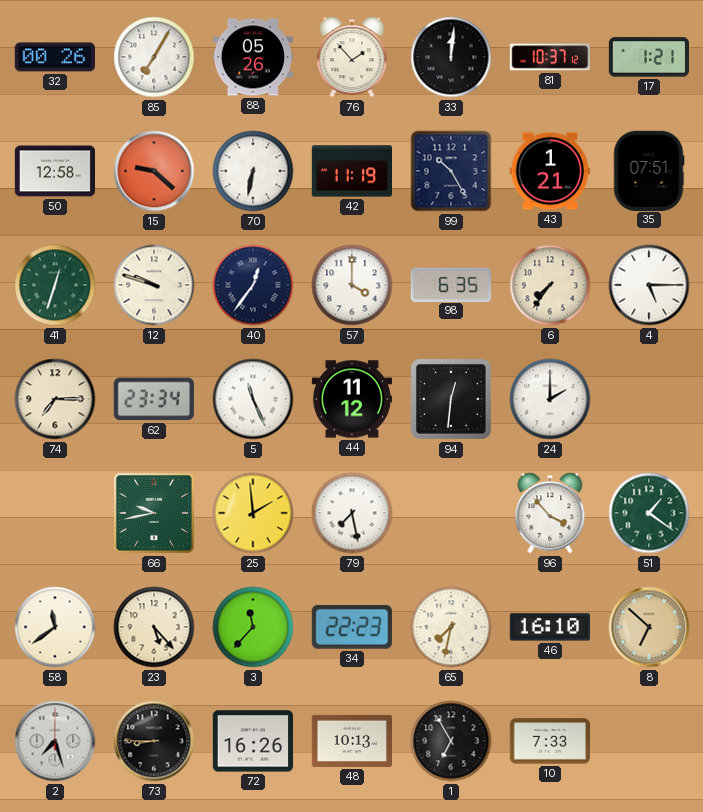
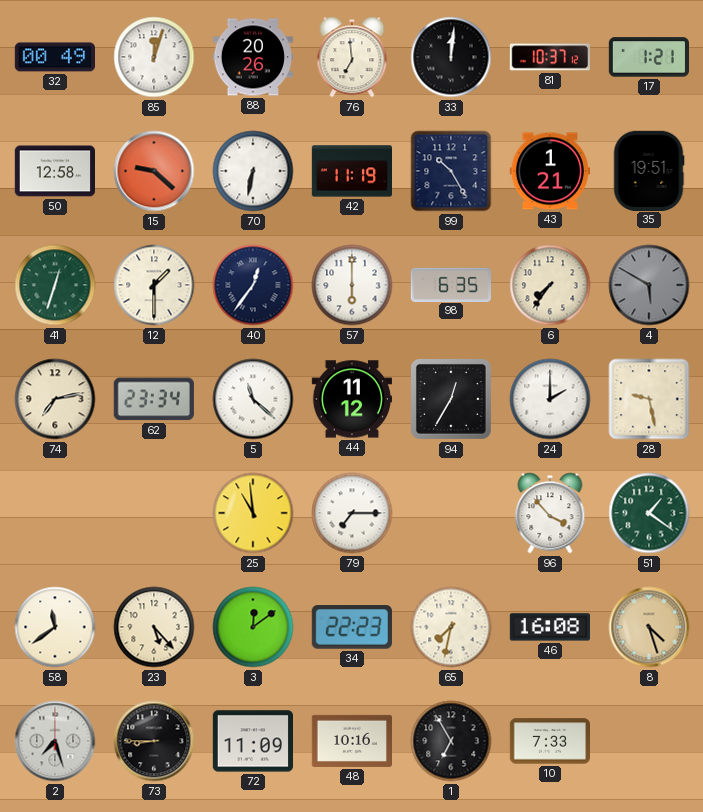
32: 00:26 -> 00:49
85: 7:05 -> 12:03
88: 05:26 -> 20:26
76: 1:53 -> 6:59
35: 07:51 -> 19:51
12: 9:48 -> 1:30
57: 4:00 -> 6:00
4: 5:15 -> 5:50
4 dial: white -> grey
74: 7:15 -> 7:13
5: 11:26 -> 11:22
94: 12:31 -> 12:35
28: none -> 9:28
66: 9:43 -> none
25: 1:59 -> 10:59
79: 7:28 -> 7:15
3: 11:37 -> 12:09
46: 16:10 -> 16:08
8: 6:52 -> 4:27
72: 16:26 -> 11:09
48: 10:13 -> 10:16
